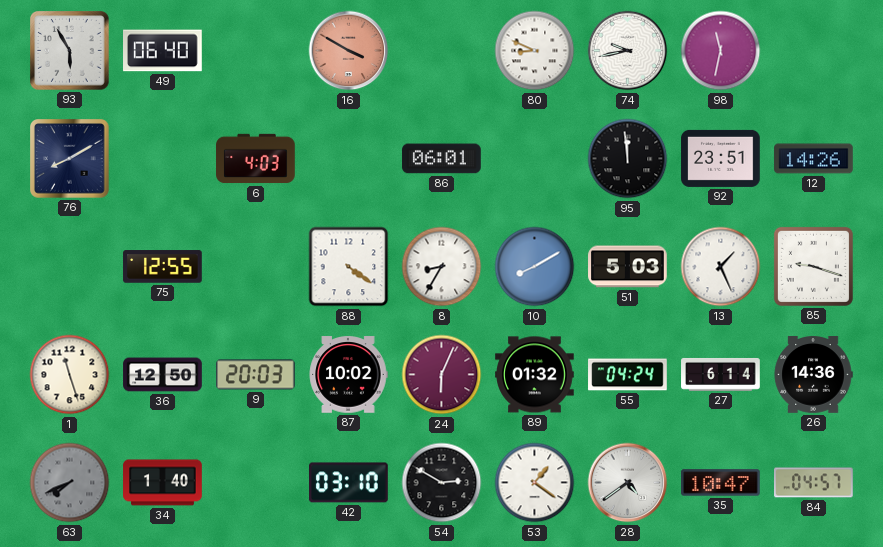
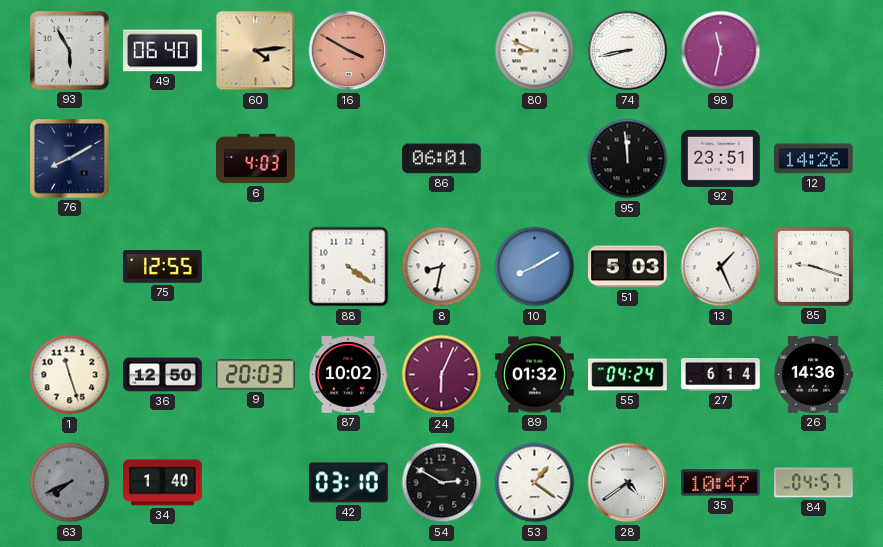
60: none -> 4:14
74: 9:43 -> 8:43
8: 8:35 -> 8:32
